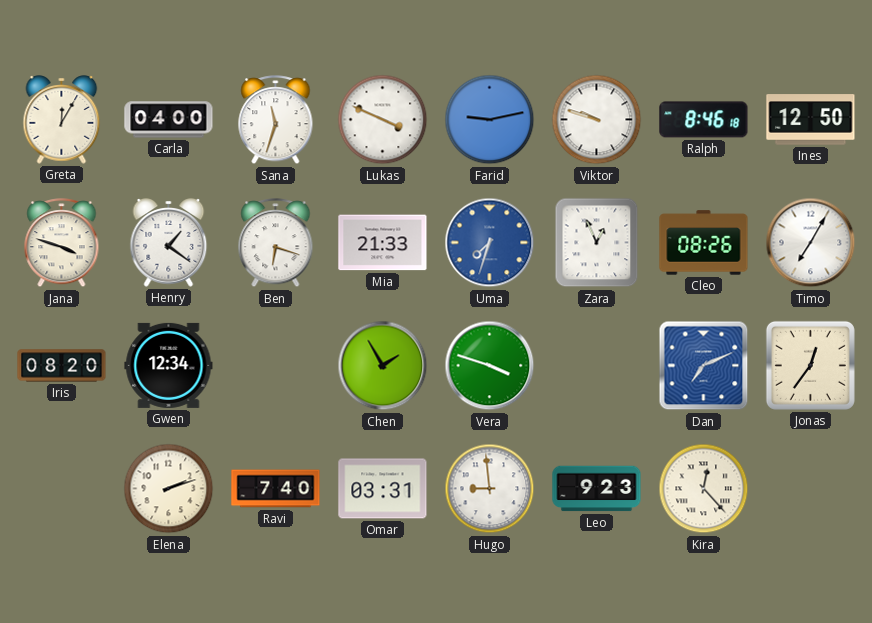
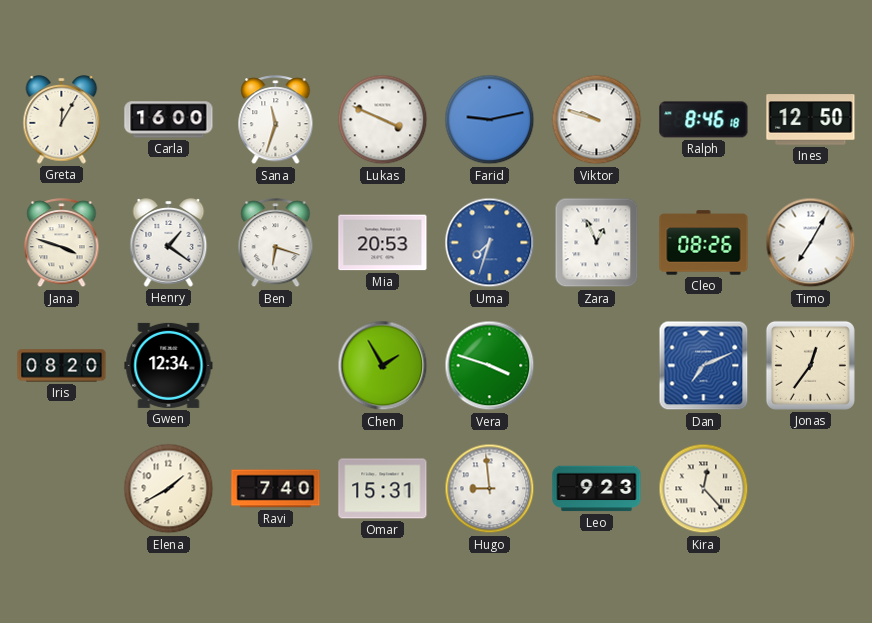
Carla: 04:00 -> 16:00
Mia: 21:33 -> 20:53
Elena: 2:12 -> 1:40
Omar: 03:31 -> 15:31
